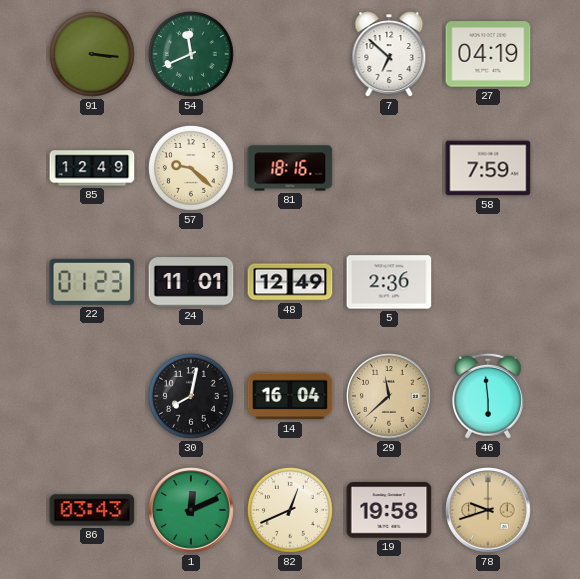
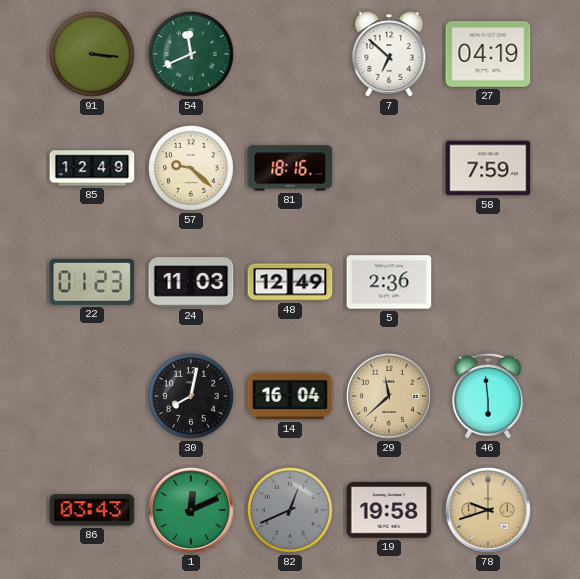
24: 11:01 -> 11:03
82 dial: cream -> grey
